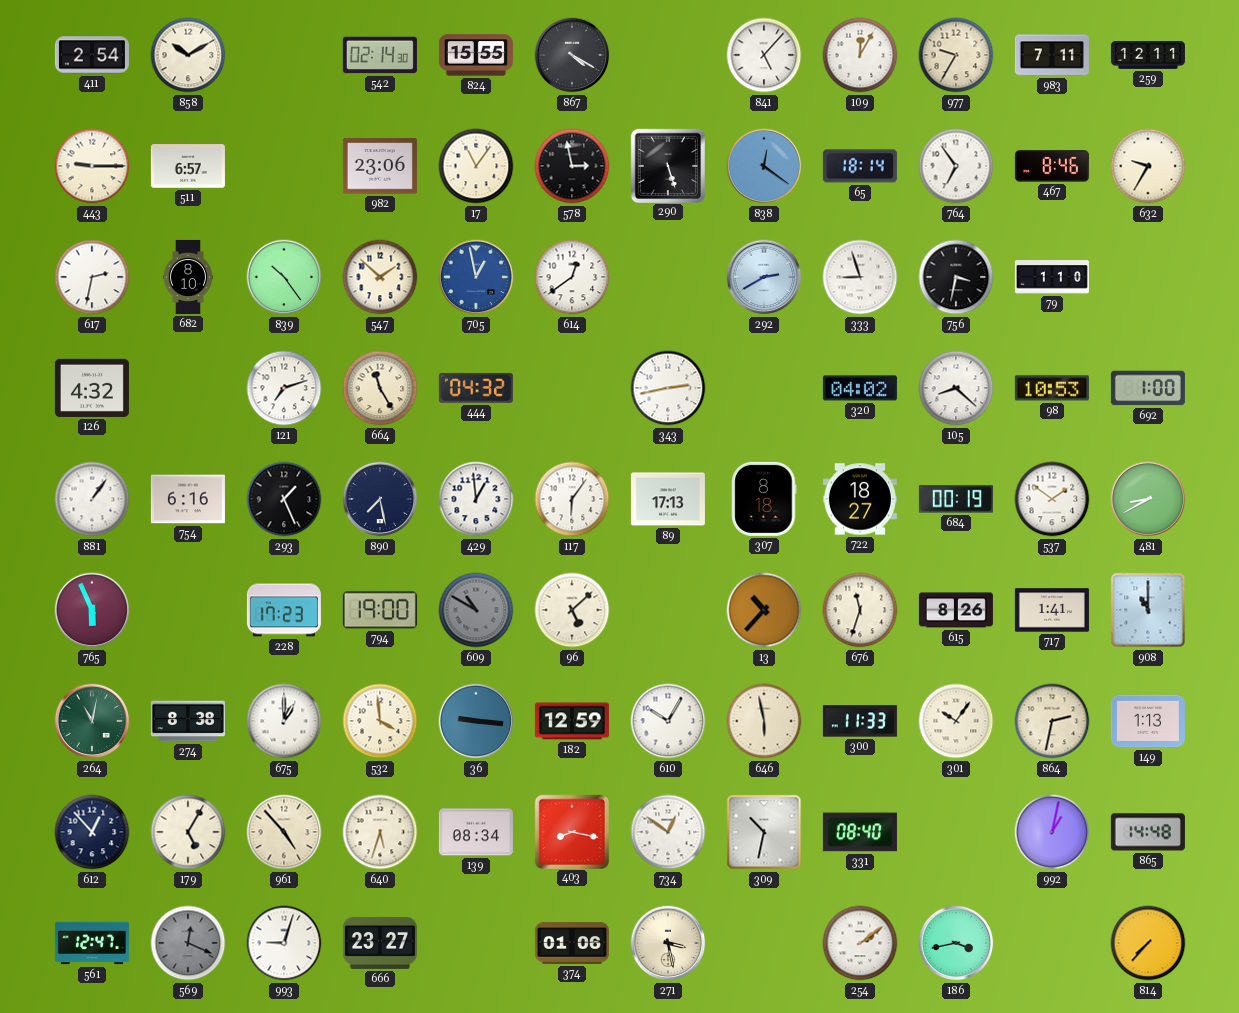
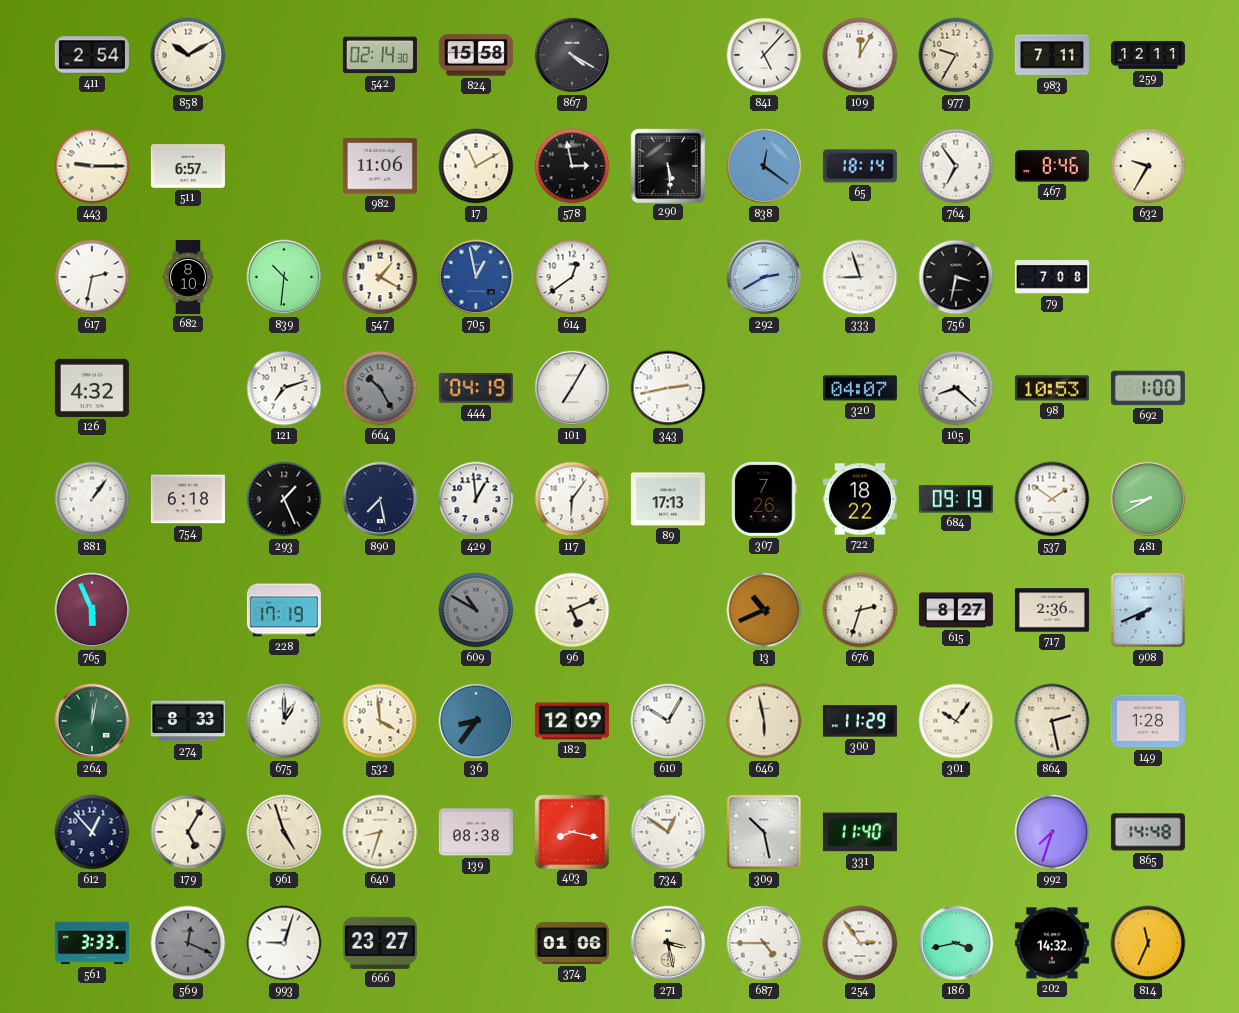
824: 15:55 -> 15:58
982: 23:06 -> 11:06
17: 11:06 -> 11:10
290: 5:27 -> 5:29
839: 10:24 -> 10:31
547: 1:52 -> 1:20
79: 1:10 -> 7:08
664: 11:25 -> 10:25
664 dial: cream -> grey
444: 04:32 -> 04:19
101: none -> 7:05
320: 04:02 -> 04:07
754: 6:16 -> 6:18
307: 8:18 -> 7:26
722: 18:27 -> 18:22
684: 00:19 -> 09:19
228: 17:23 -> 17:19
794: 19:00 -> none
96: 5:08 -> 5:11
13: 10:37 -> 10:41
676: 11:33 -> 2:33
615: 8:26 -> 8:27
717: 1:41 -> 2:36
908: 11:00 -> 7:41
264: 11:02 -> 12:02
274: 8:38 -> 8:33
36: 9:16 -> 8:36
182: 12:59 -> 12:09
300: 11:33 -> 11:29
864: 2:32 -> 2:28
149: 1:13 -> 1:28
961: 4:53 -> 4:57
640: 5:33 -> 8:33
139: 08:34 -> 08:38
309: 10:32 -> 10:28
331: 08:40 -> 11:40
992: 1:02 -> 7:33
561: 12:47 -> 3:33
687: none -> 4:45
254: 2:09 -> 2:54
202: none -> 14:32
814: 7:37 -> 11:34
